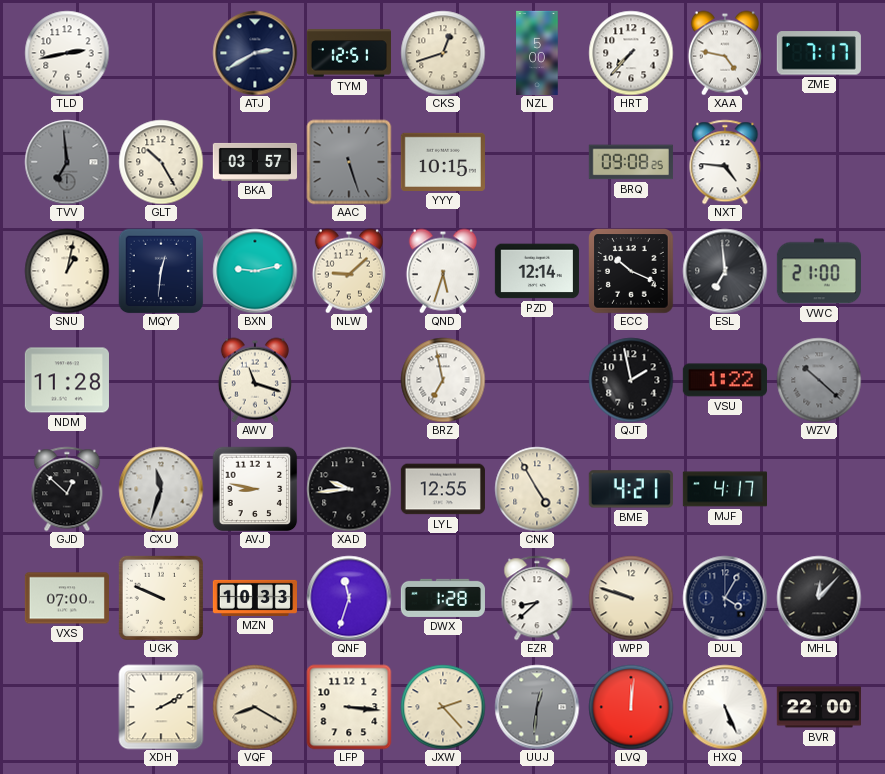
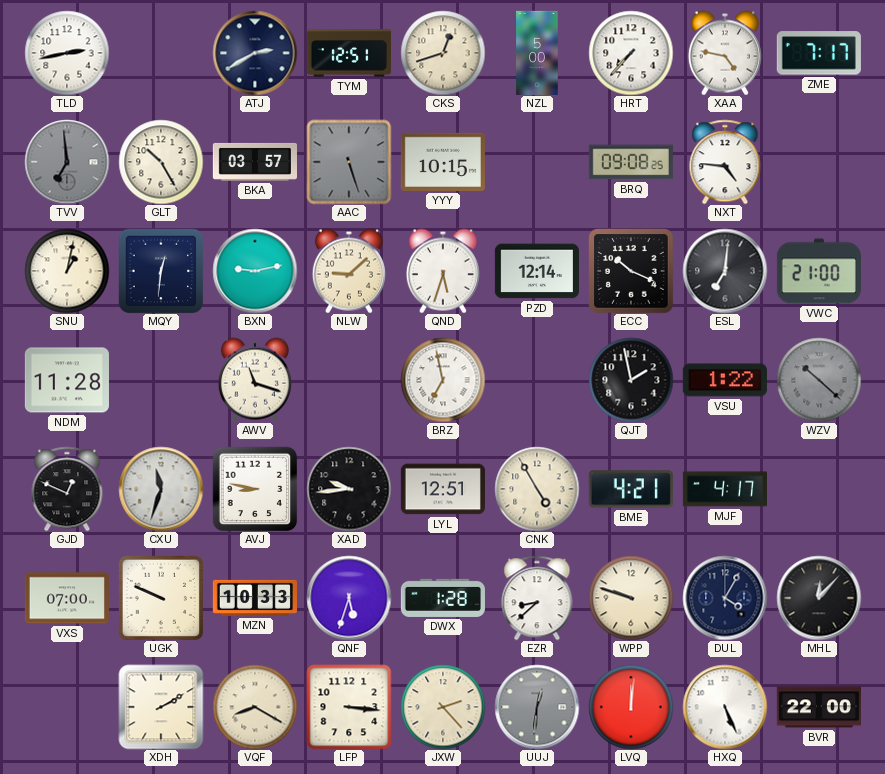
ESL: 6:59 -> 7:01
GJD: 12:52 -> 12:49
LYL: 12:55 -> 12:51
QNF: 11:33 -> 5:33
